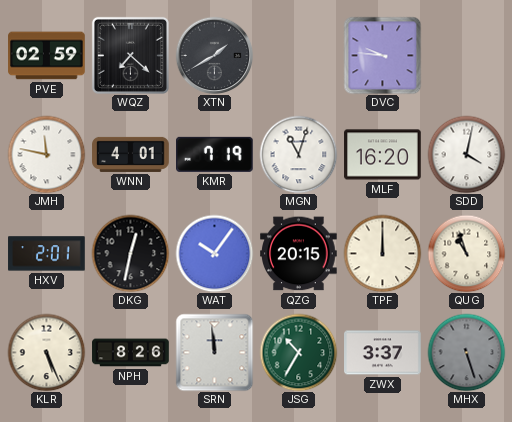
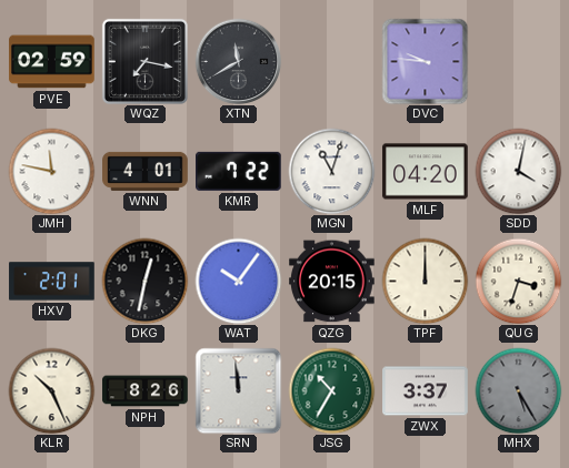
WQZ: 7:22 -> 7:17
XTN: 1:40 -> 11:40
KMR: 7:19 -> 7:22
MLF: 16:20 -> 04:20
QUG: 10:57 -> 3:33
KLR: 5:26 -> 10:26
MHX: 5:27 -> 5:25
